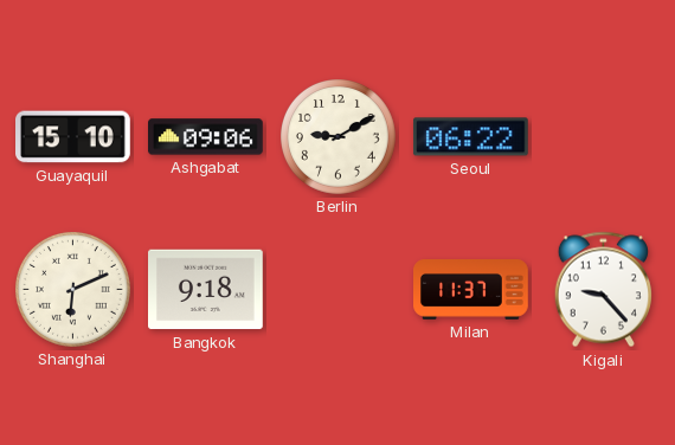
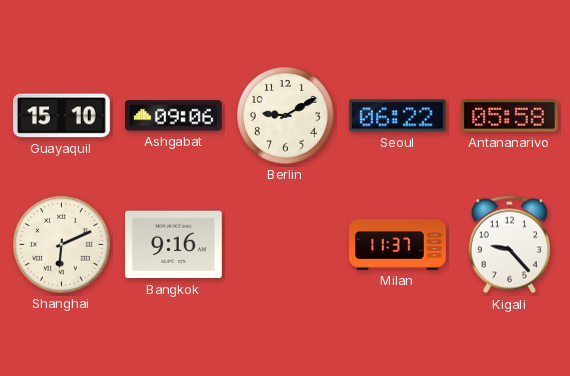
Antananarivo: none -> 05:58
Bangkok: 9:18 -> 9:16
